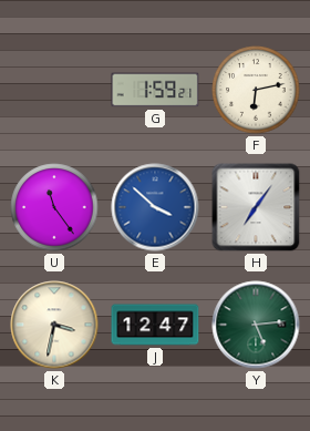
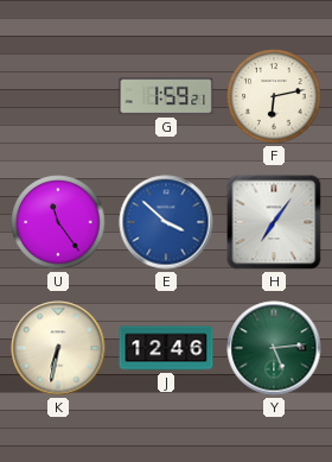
K: 3:32 -> 6:32
J: 12:47 -> 12:46
